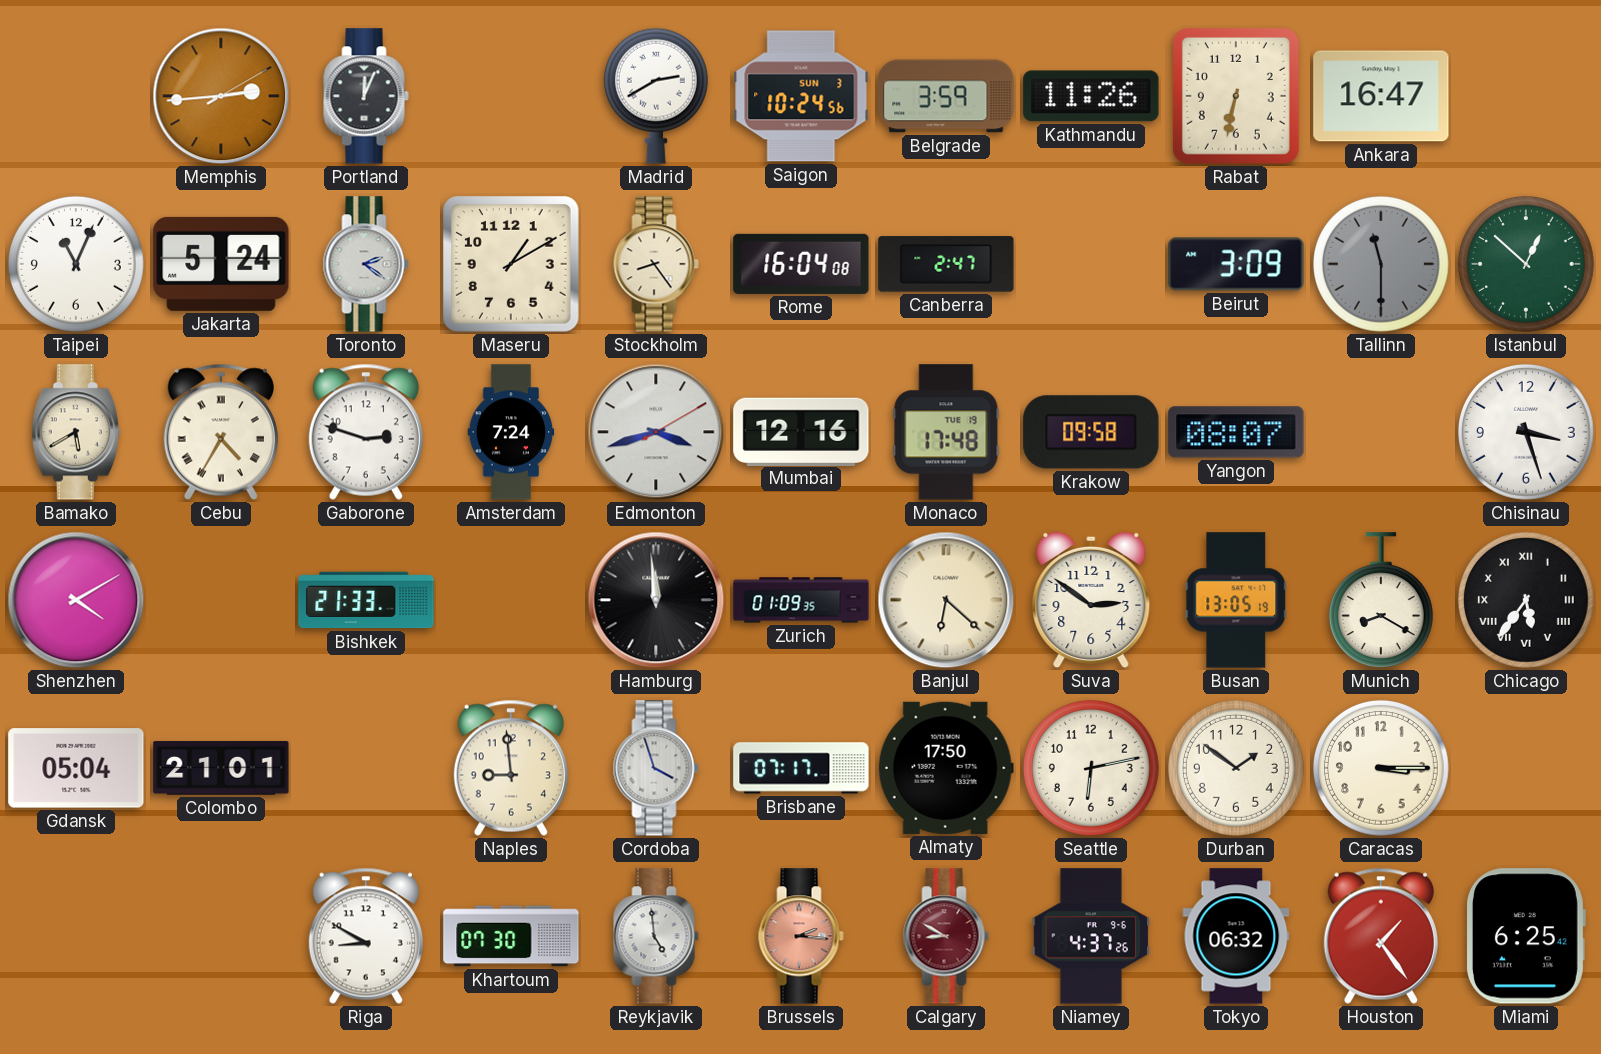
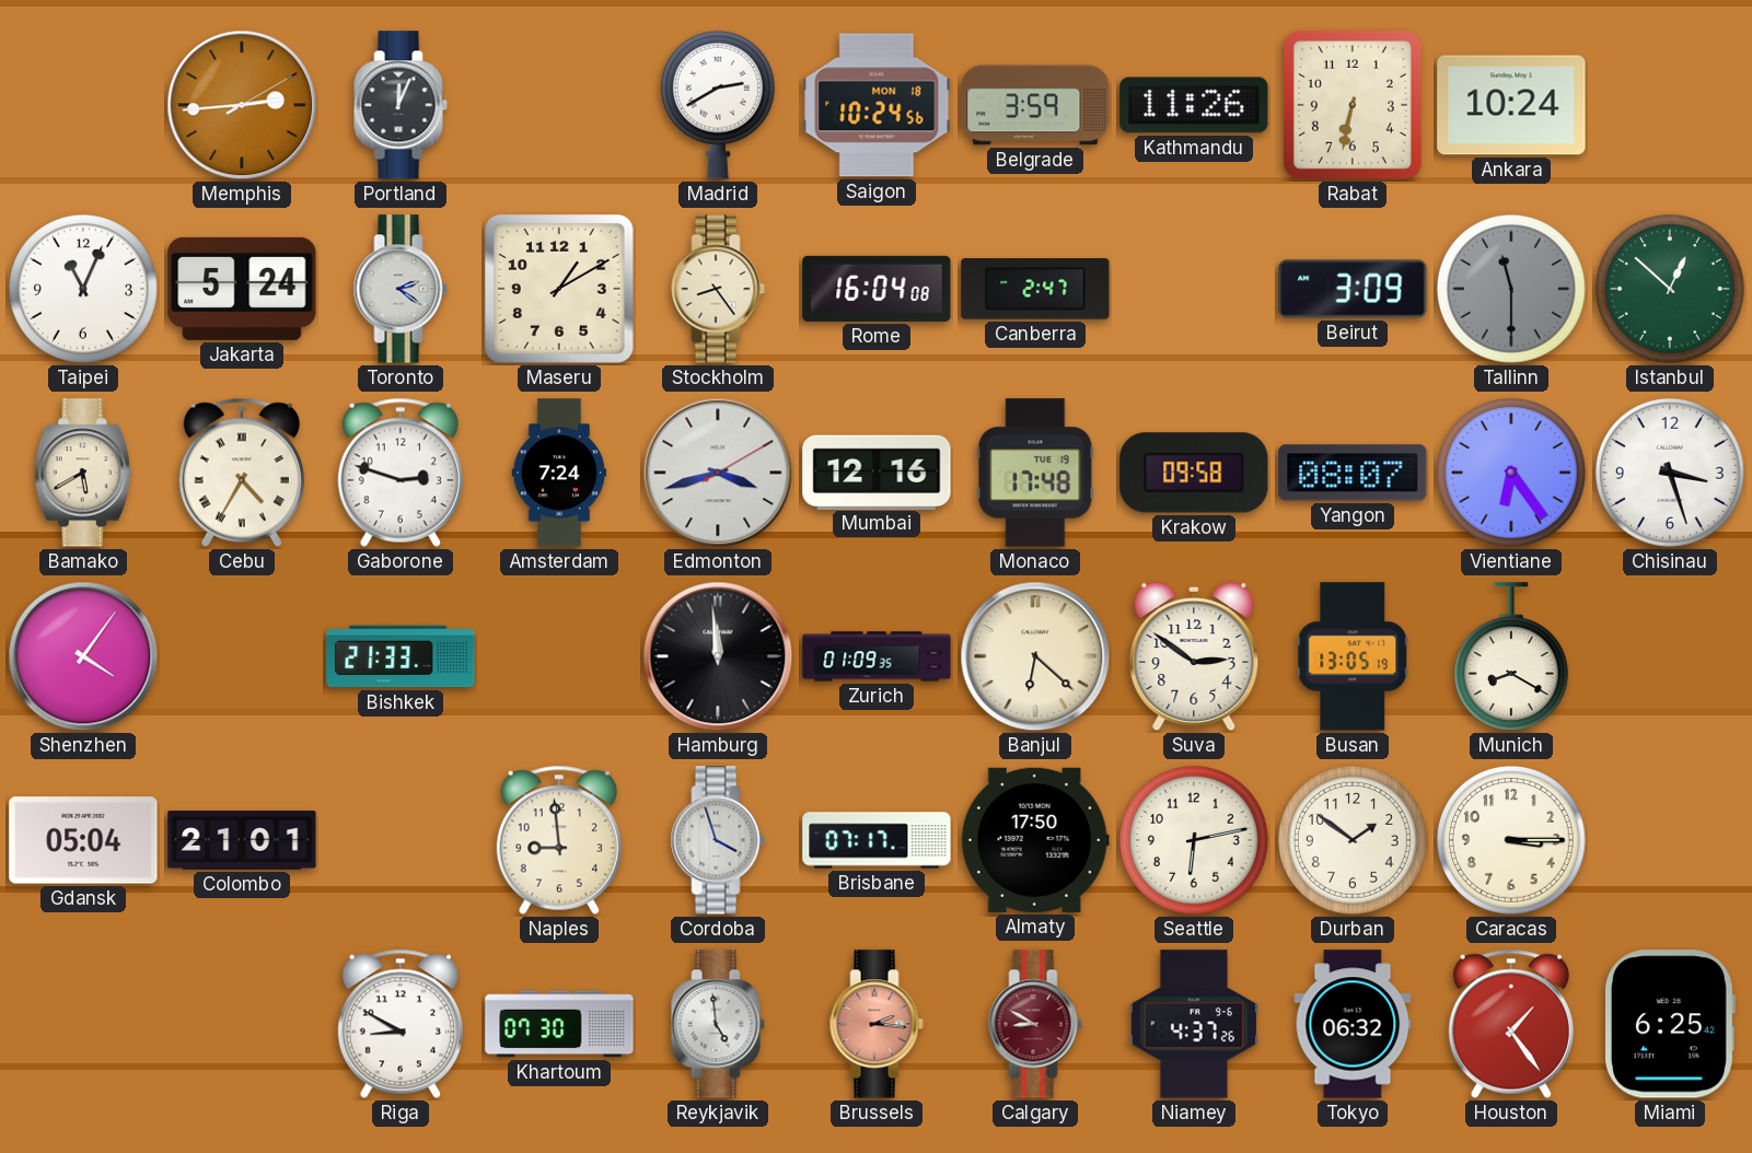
Saigon date: SUN 3 -> MON 18
Ankara: 16:47 -> 10:24
Vientiane: none -> 6:24
Shenzhen: 4:10 -> 4:06
Chicago: 5:36 -> none
